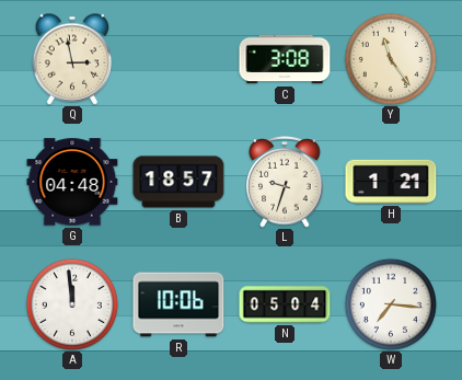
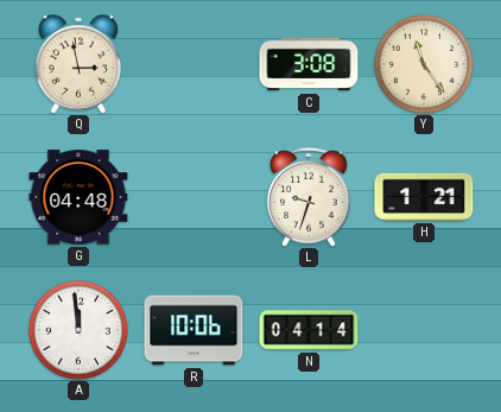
B: 18:57 -> none
N: 05:04 -> 04:14
W: 7:16 -> none
